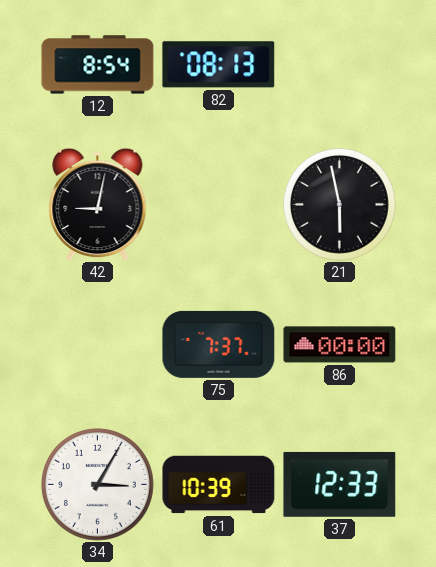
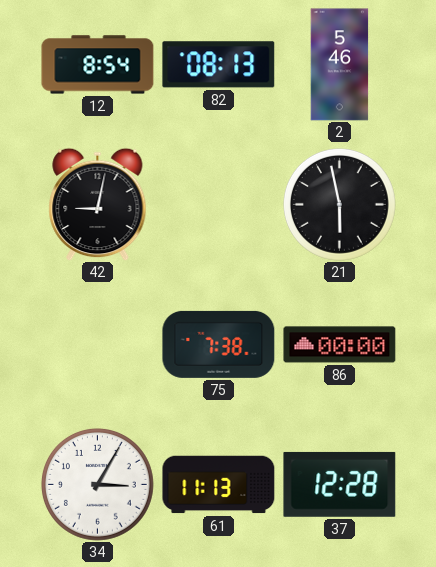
2: none -> 5:46
75: 7:37 -> 7:38
61: 10:39 -> 11:13
37: 12:33 -> 12:28
